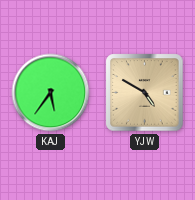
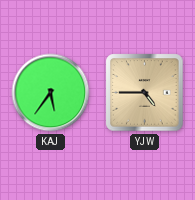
YJW: 4:50 -> 4:45
